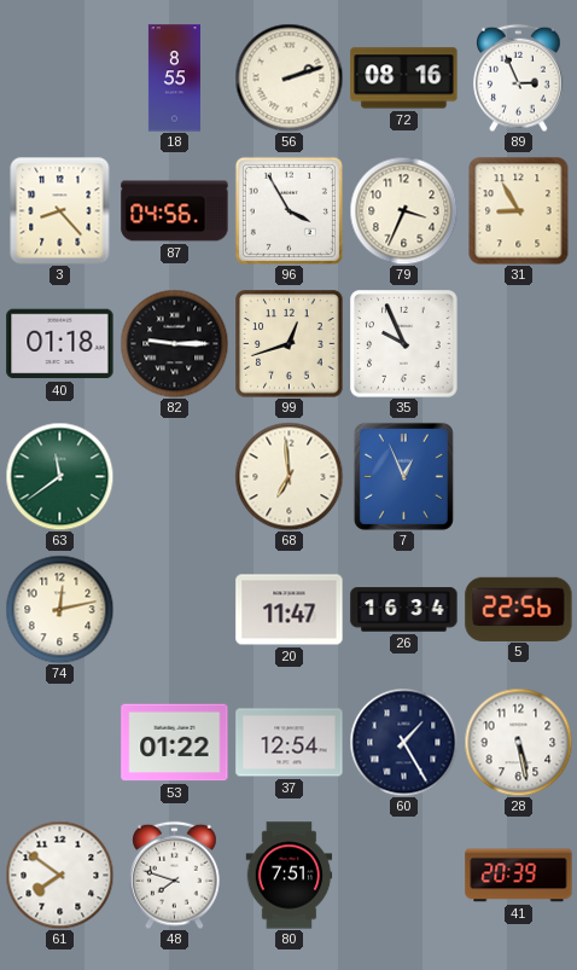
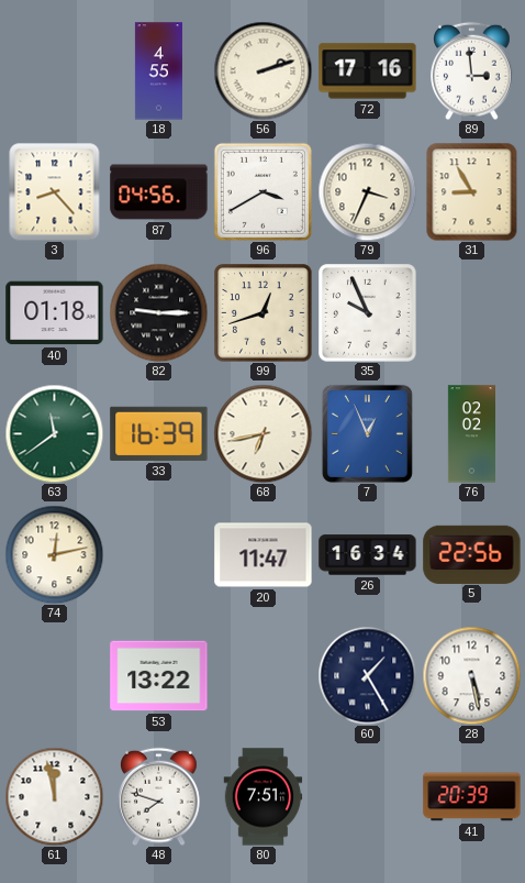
18: 8:55 -> 4:55
72: 08:16 -> 17:16
89: 2:56 -> 2:59
96: 3:55 -> 3:40
33: none -> 16:39
68: 6:59 -> 6:43
76: none -> 02:02
53: 01:22 -> 13:22
37: 12:54 -> none
61: 7:51 -> 11:58
